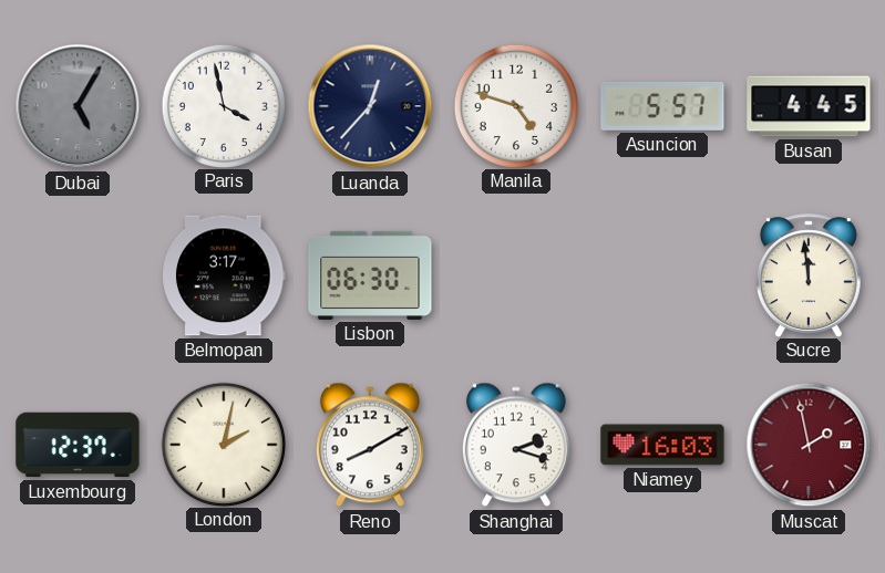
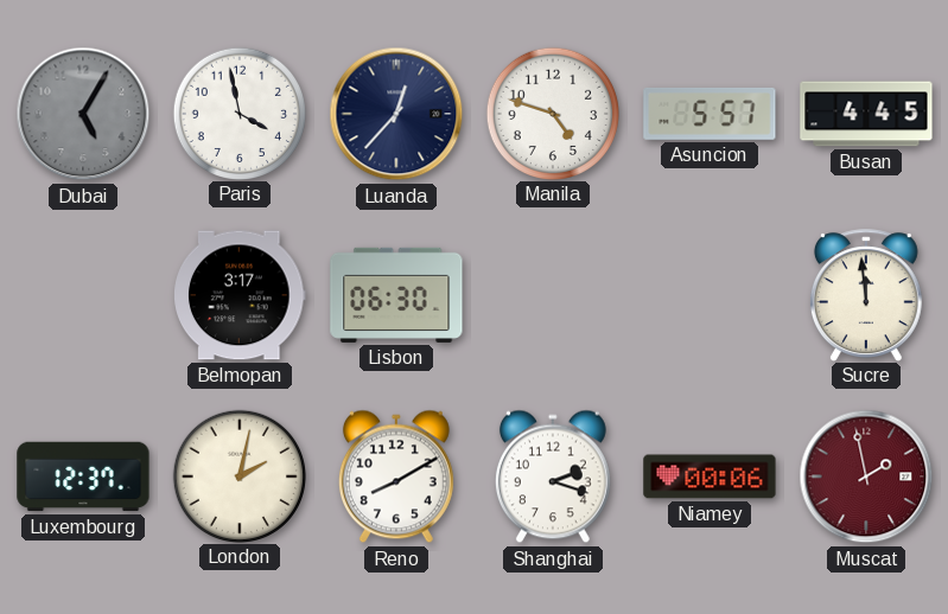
Niamey: 16:03 -> 00:06
